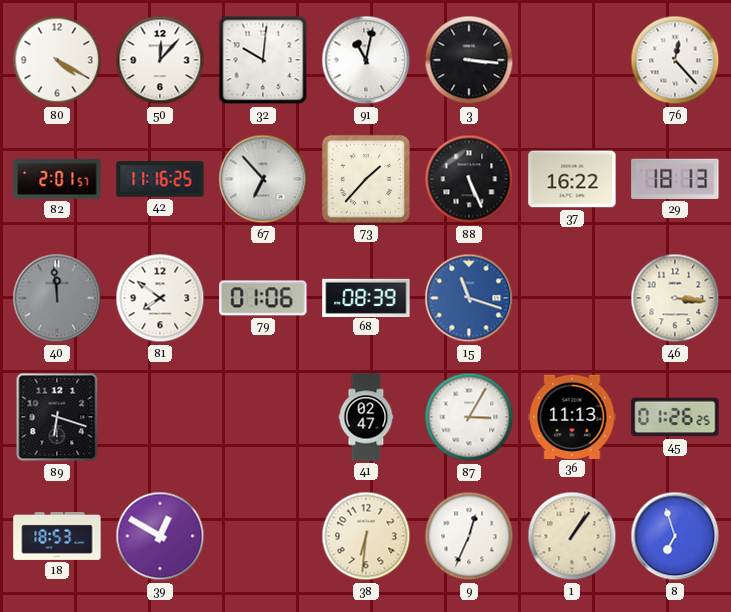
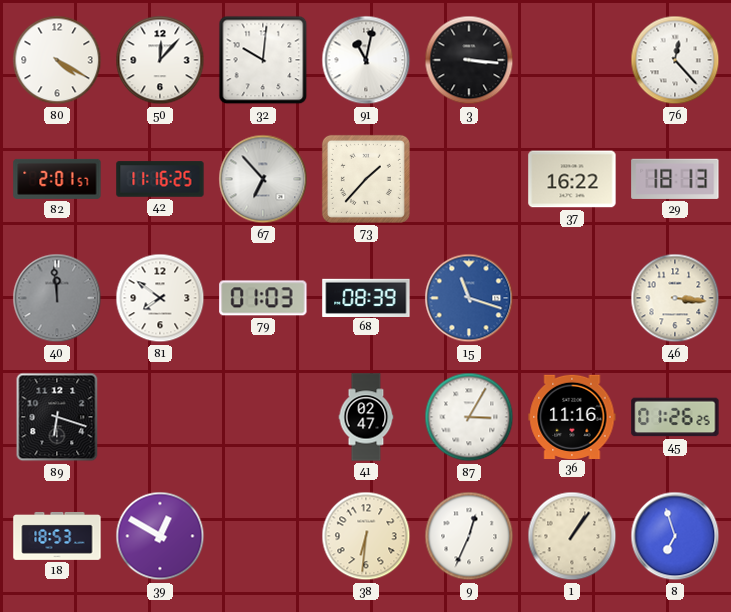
88: 5:26 -> none
79: 01:06 -> 01:03
36: 11:13 -> 11:16
